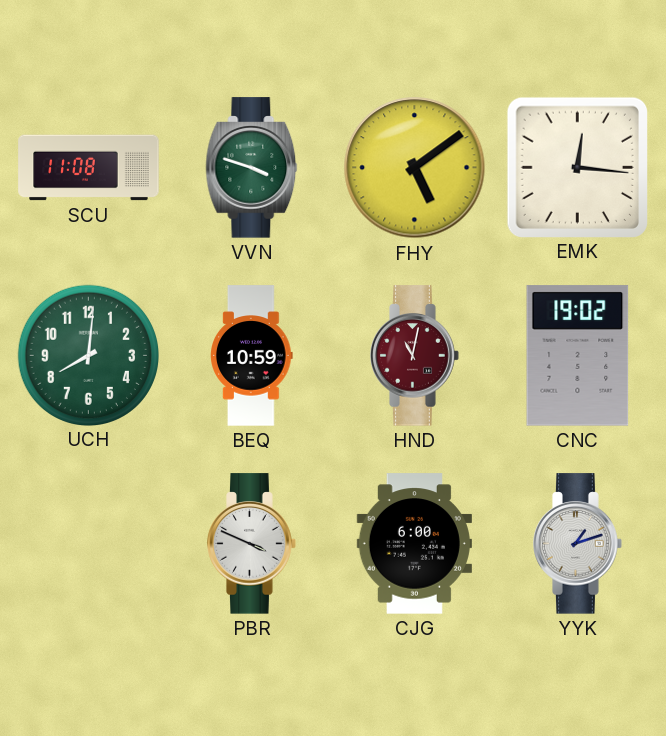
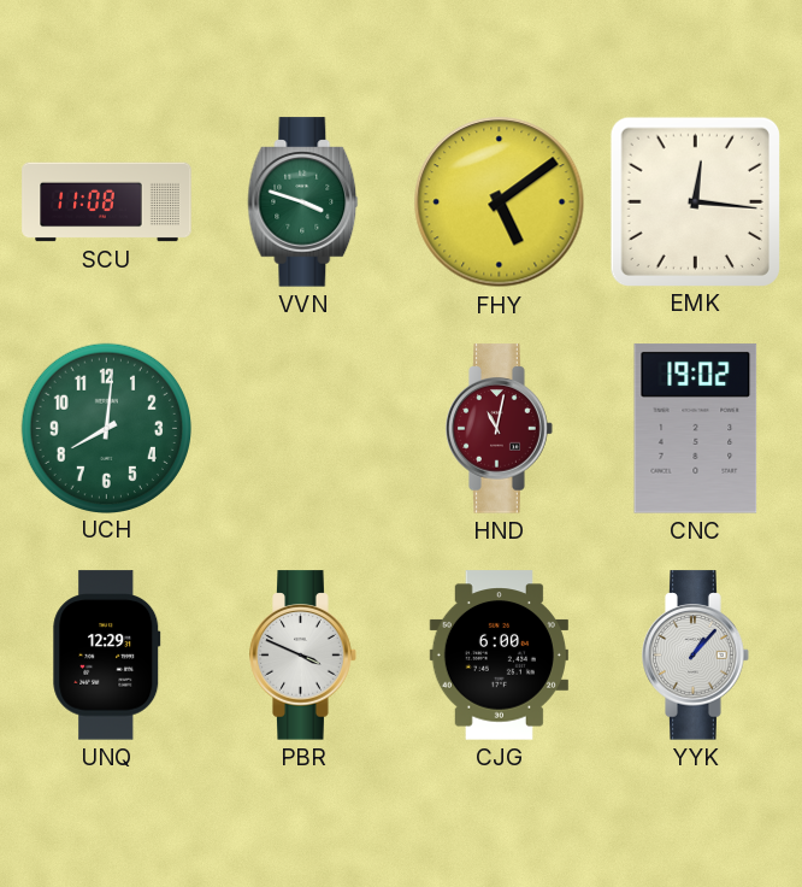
BEQ: 10:59 -> none
UNQ: none -> 12:29
YYK: 1:12 -> 1:07
